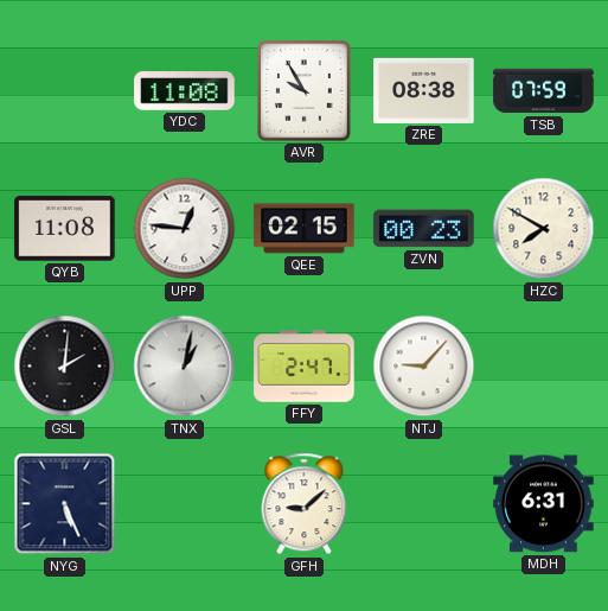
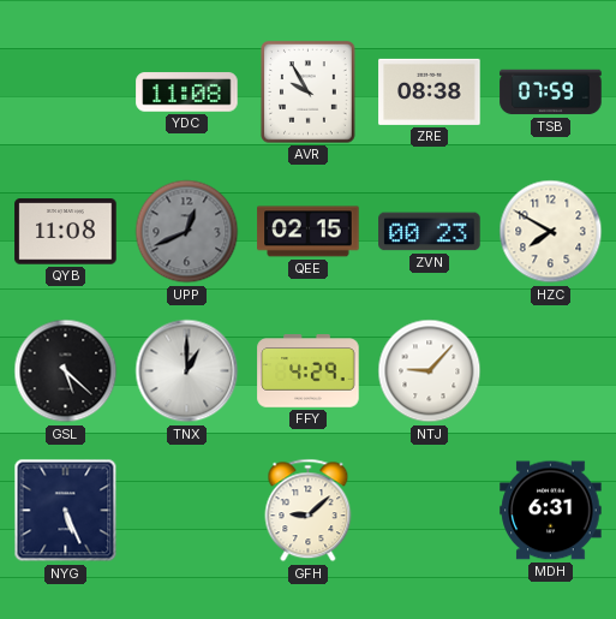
UPP: 12:46 -> 12:41
UPP dial: white -> grey
GSL: 2:01 -> 5:22
TNX: 1:02 -> 1:00
FFY: 2:47 -> 4:29
